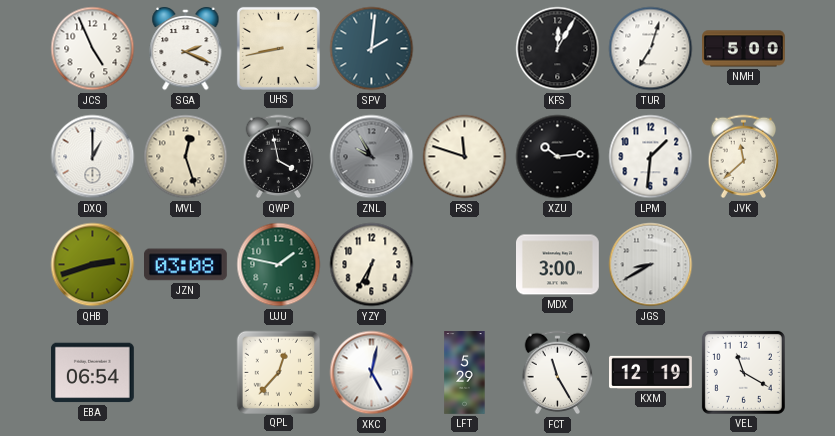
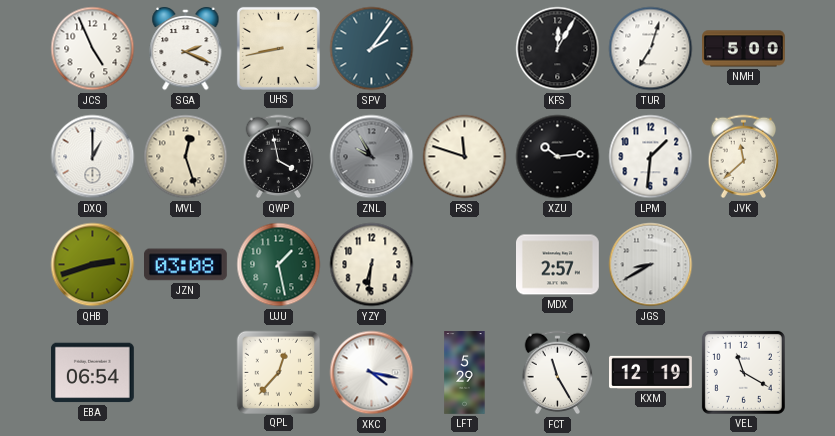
SPV: 2:01 -> 2:06
UJU: 1:47 -> 1:28
YZY: 6:35 -> 6:31
MDX: 3:00 -> 2:57
XKC: 5:02 -> 4:17
